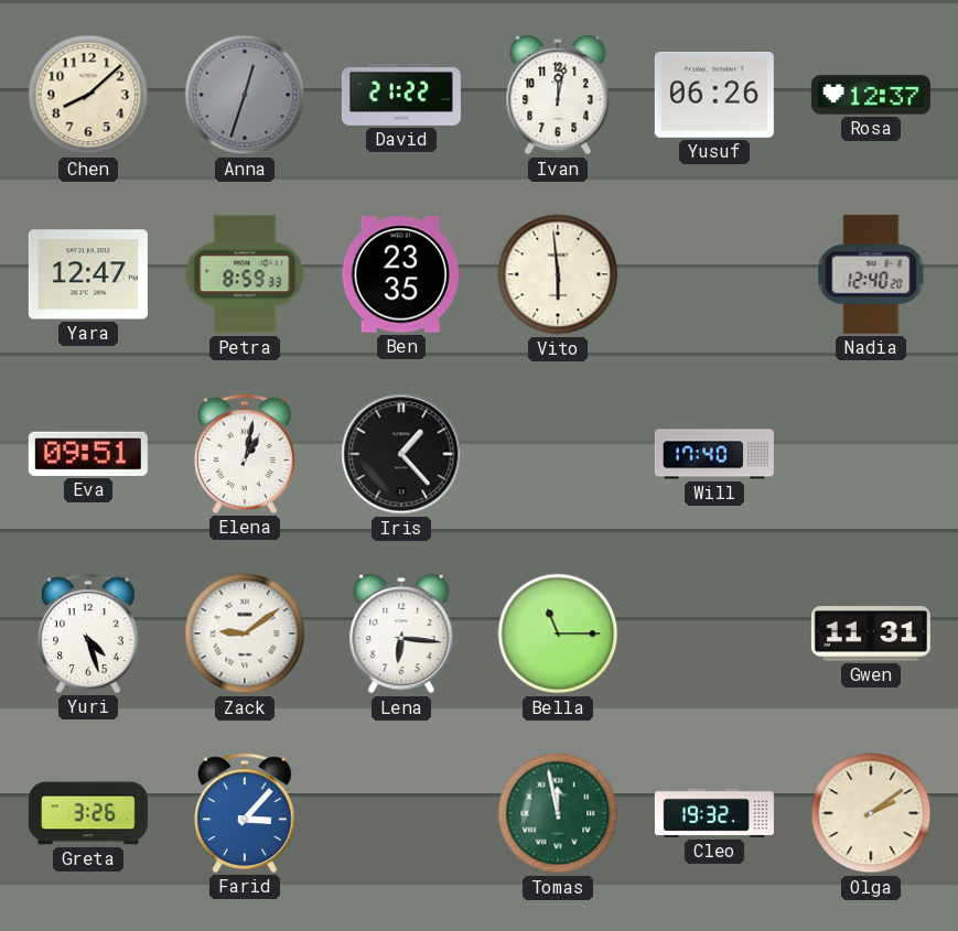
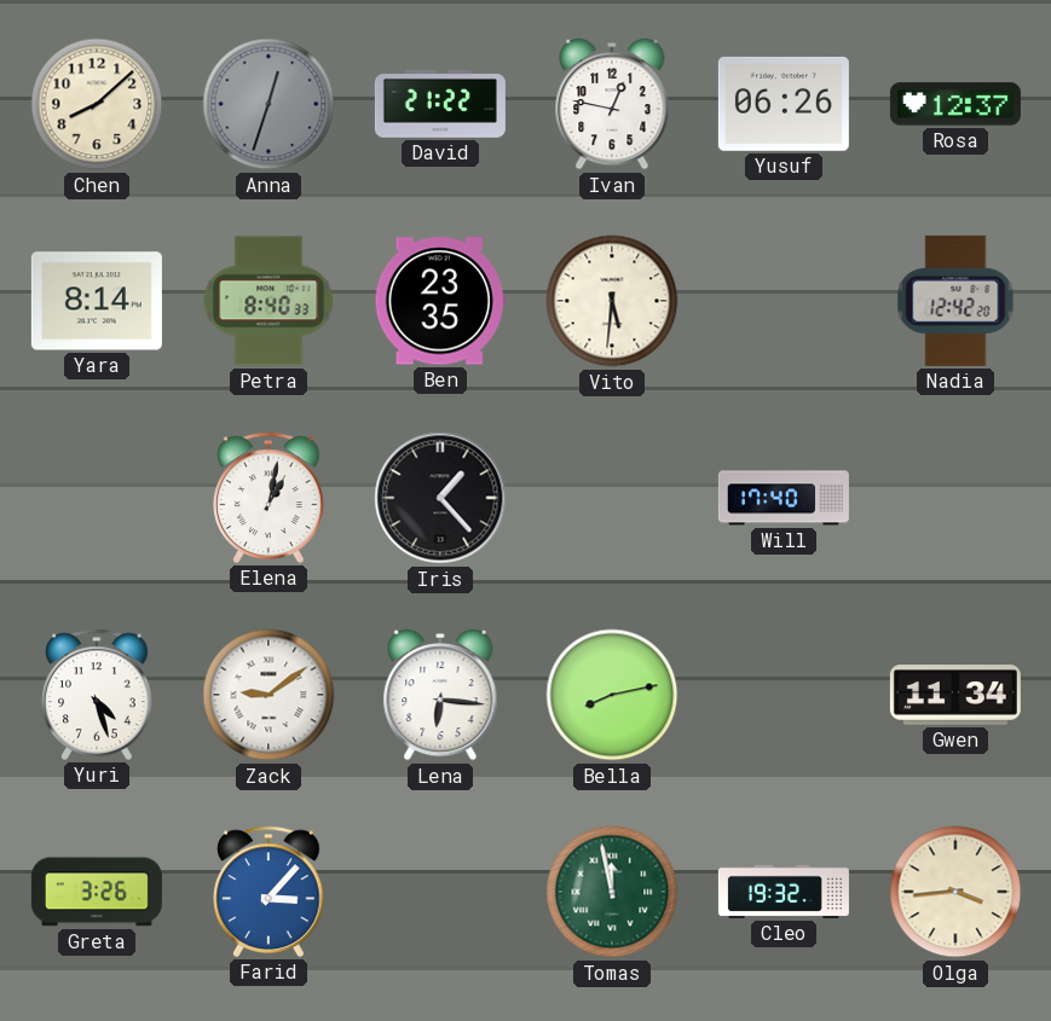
Ivan: 12:02 -> 12:47
Yara: 12:47 -> 8:14
Petra: 8:59 -> 8:40
Vito: 5:59 -> 5:31
Nadia: 12:40 -> 12:42
Eva: 09:51 -> none
Bella: 11:15 -> 8:13
Gwen: 11:31 -> 11:34
Olga: 2:09 -> 3:44
